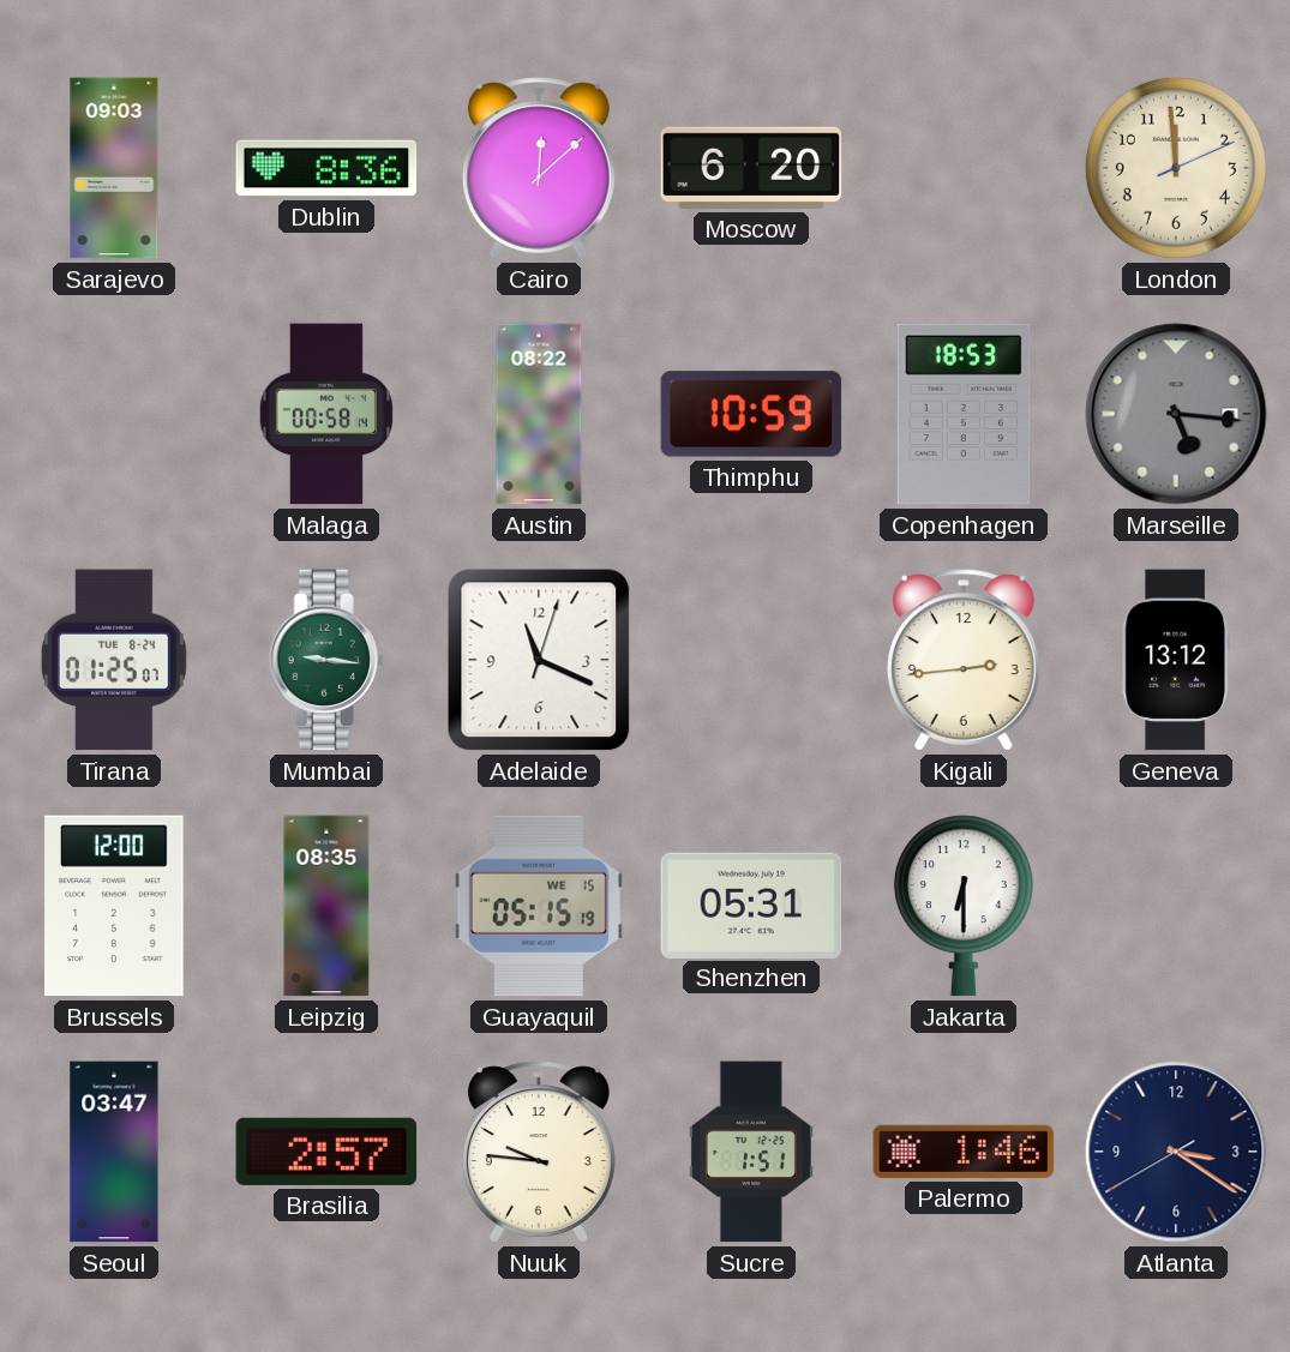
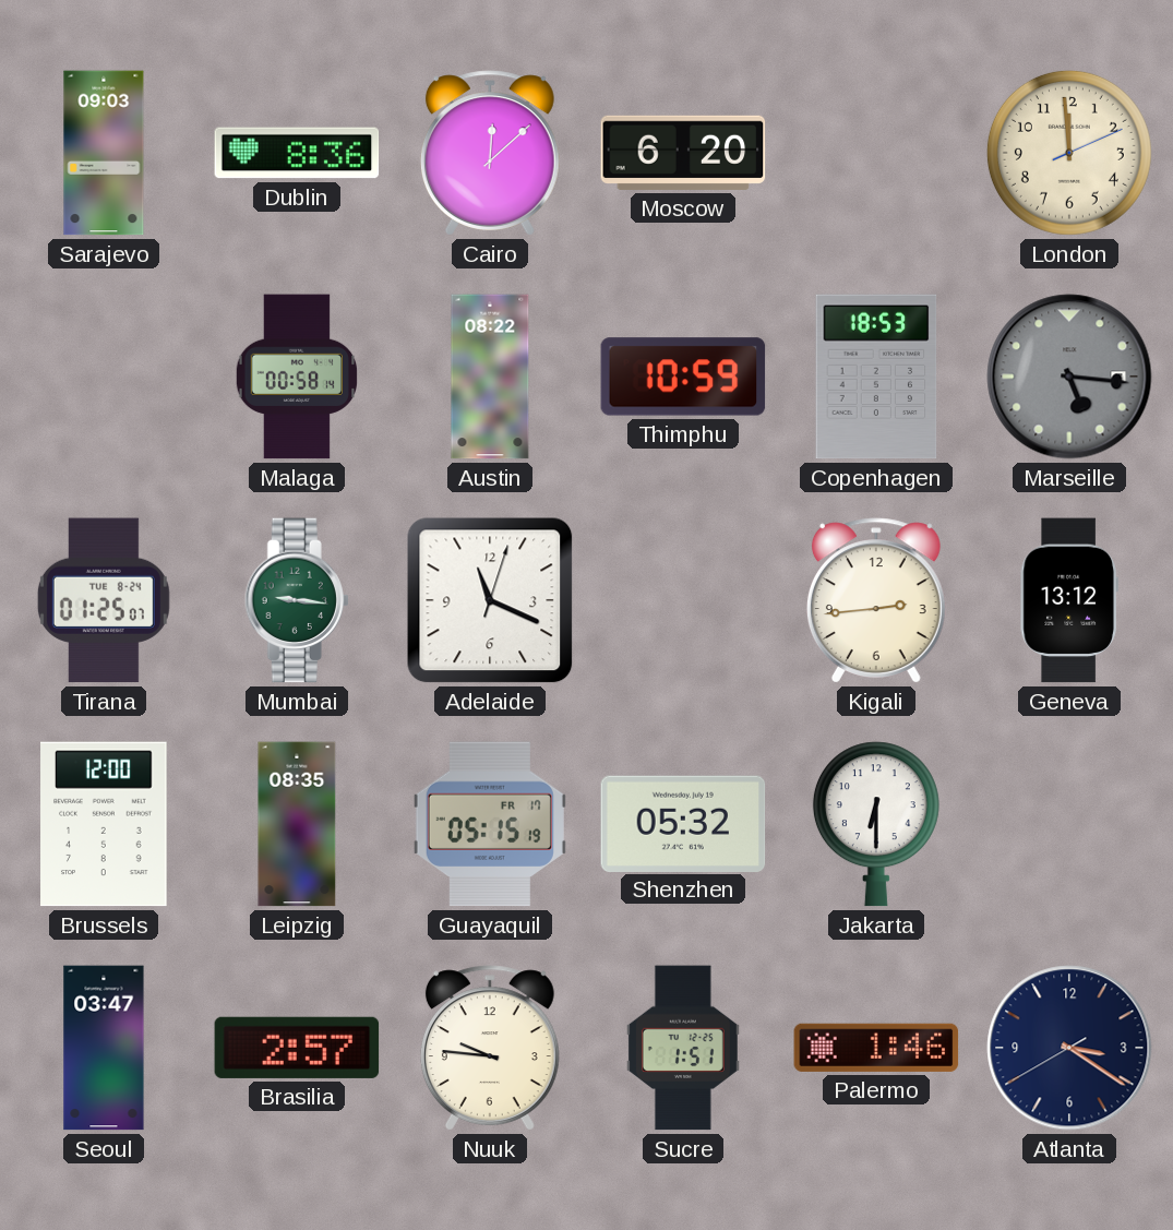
Guayaquil date: WE 15 -> FR 17
Shenzhen: 05:31 -> 05:32
